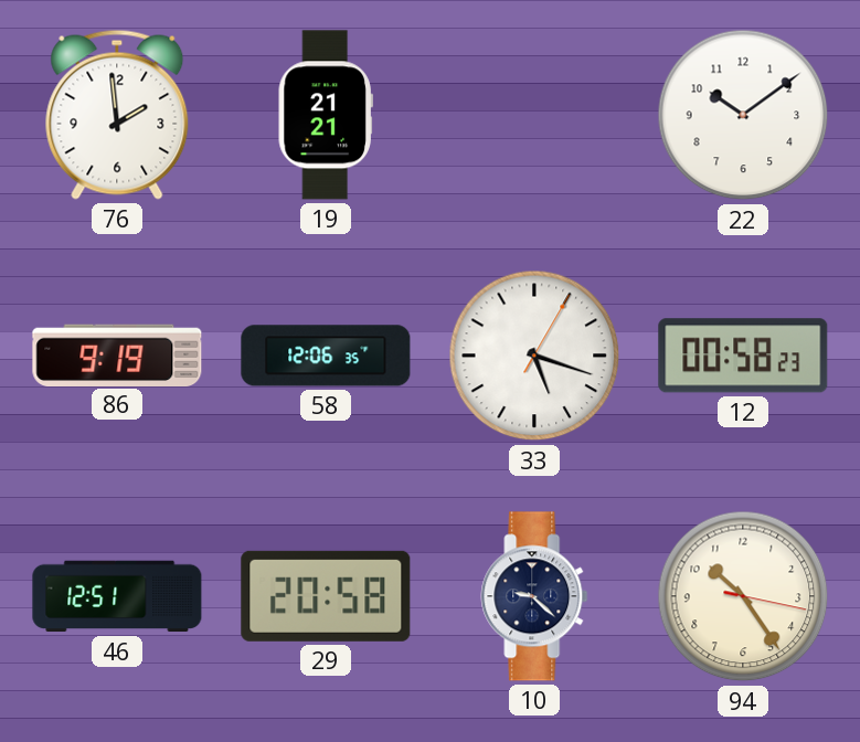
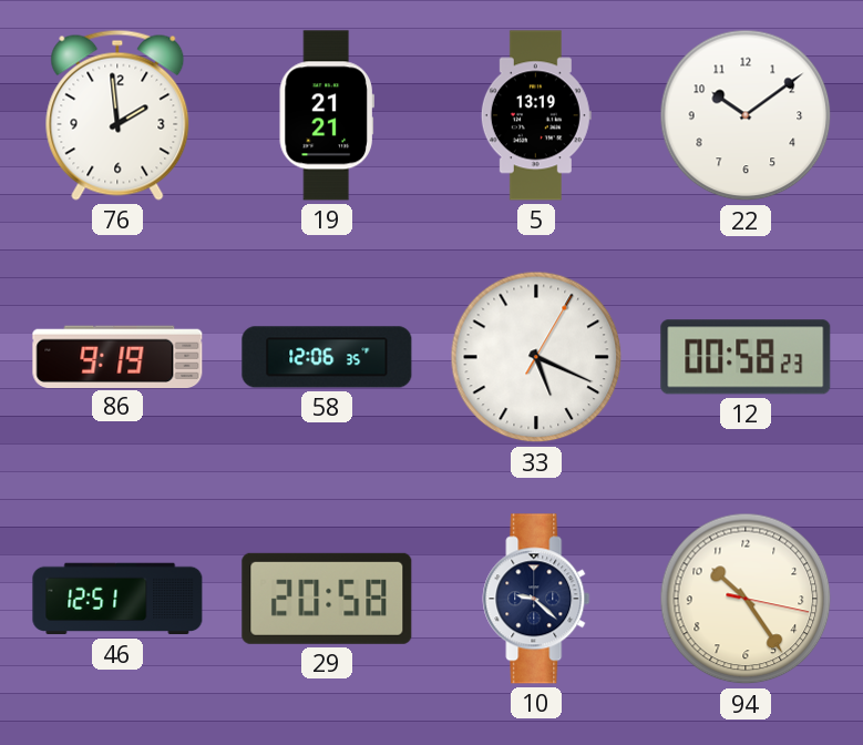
5: none -> 13:19
33: 5:18 -> 5:19
